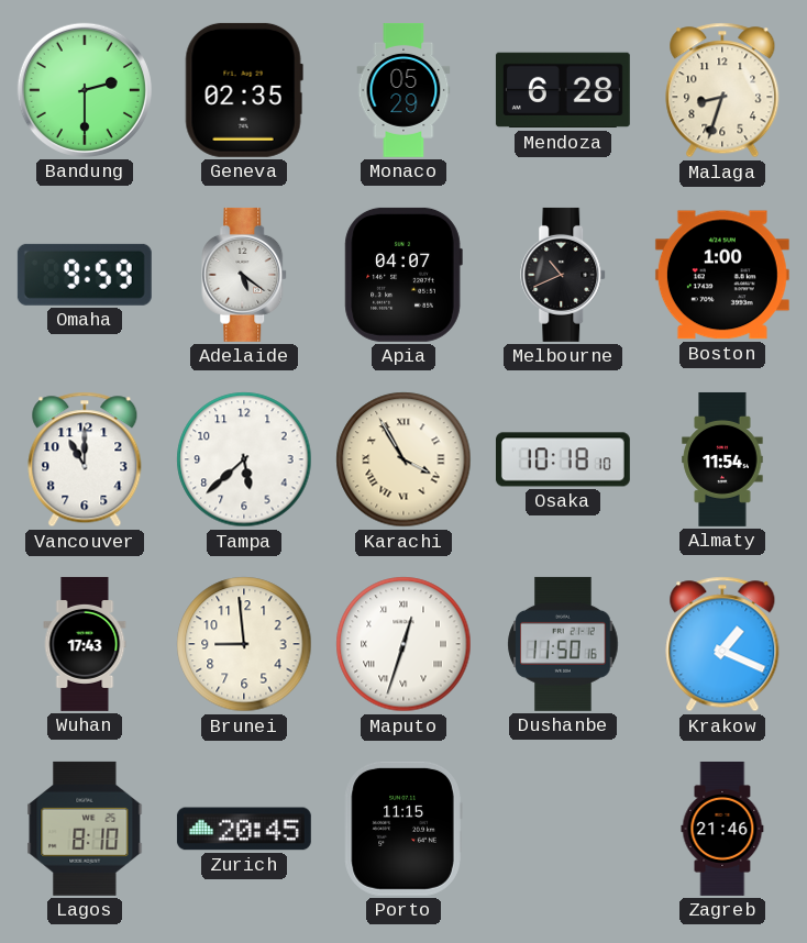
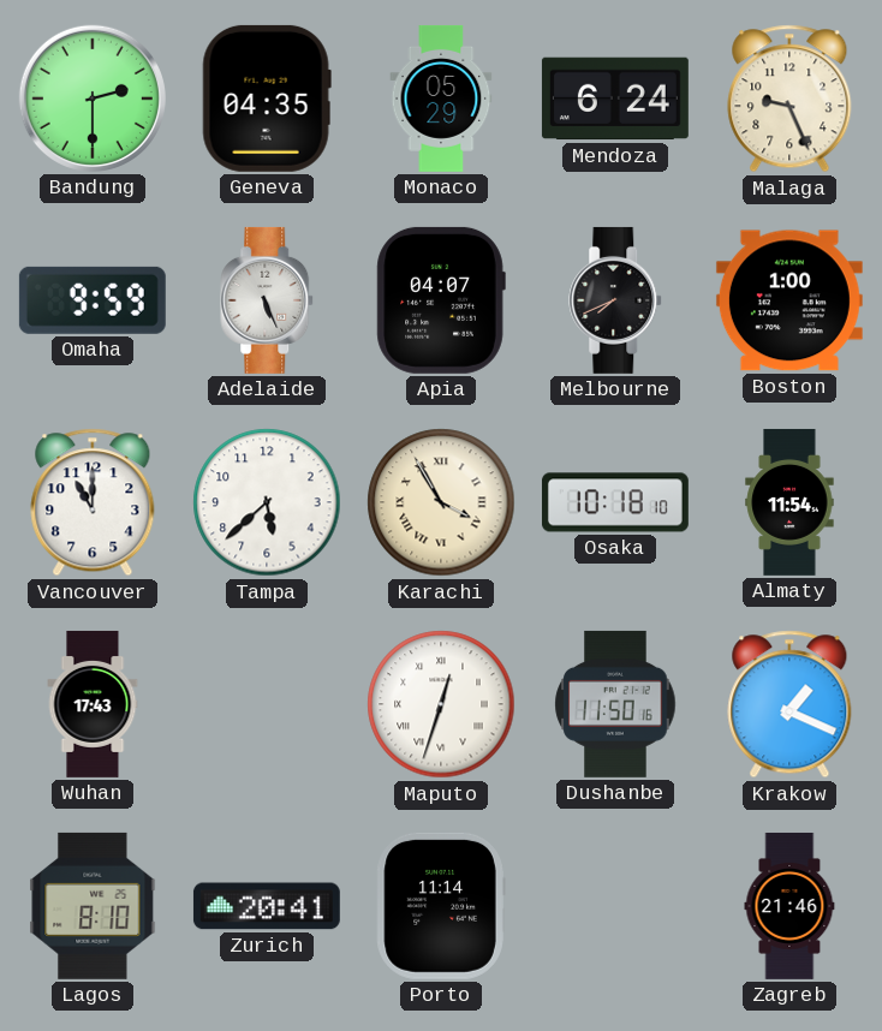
Geneva: 02:35 -> 04:35
Mendoza: 6:28 -> 6:24
Malaga: 8:33 -> 9:26
Adelaide: 5:21 -> 5:26
Melbourne: 10:41 -> 7:41
Brunei: 8:59 -> none
Zurich: 20:45 -> 20:41
Porto: 11:15 -> 11:14
